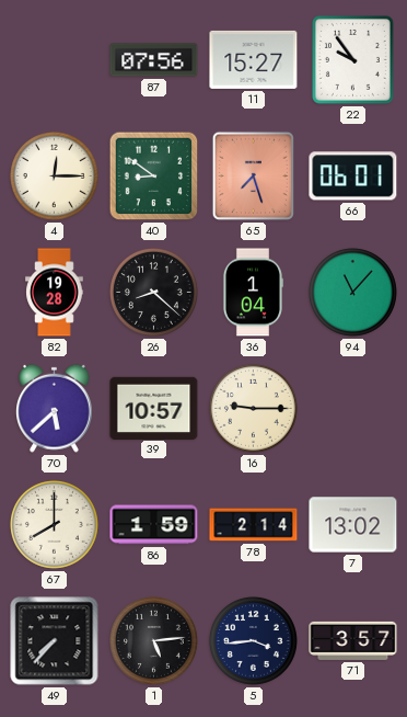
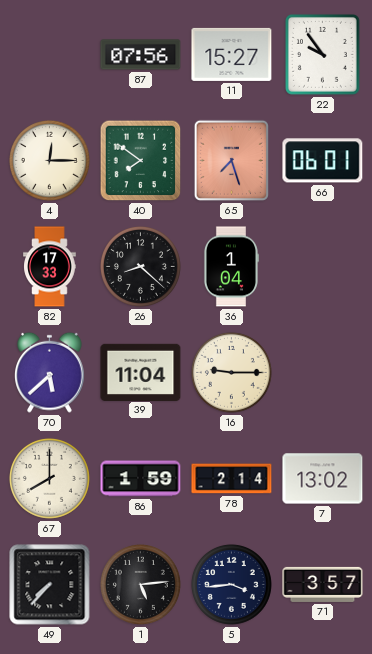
40: 8:51 -> 7:51
82: 19:28 -> 17:33
94: 11:07 -> none
39: 10:57 -> 11:04
